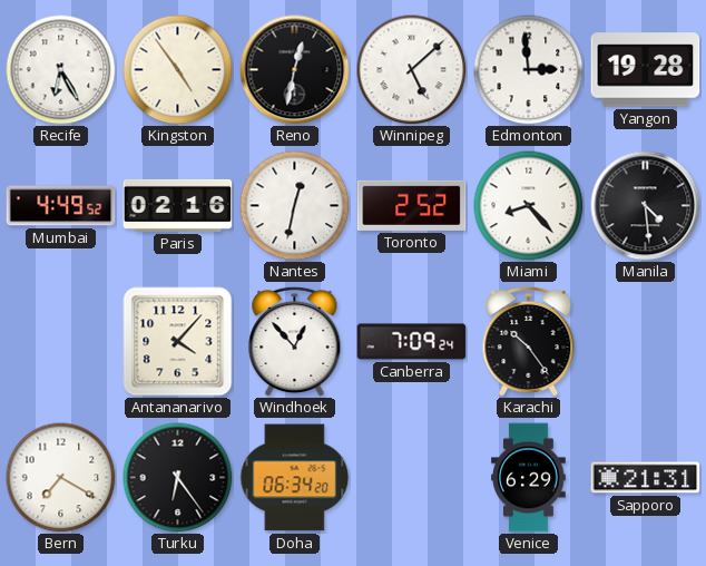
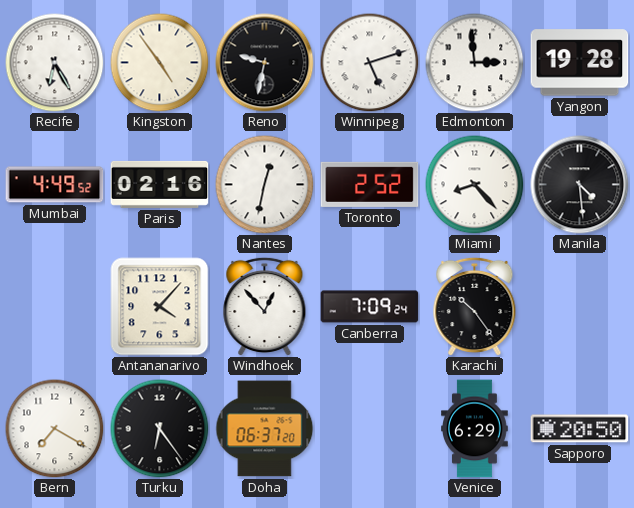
Reno: 12:32 -> 9:32
Winnipeg: 5:08 -> 5:12
Doha: 06:34 -> 06:37
Sapporo: 21:31 -> 20:50
